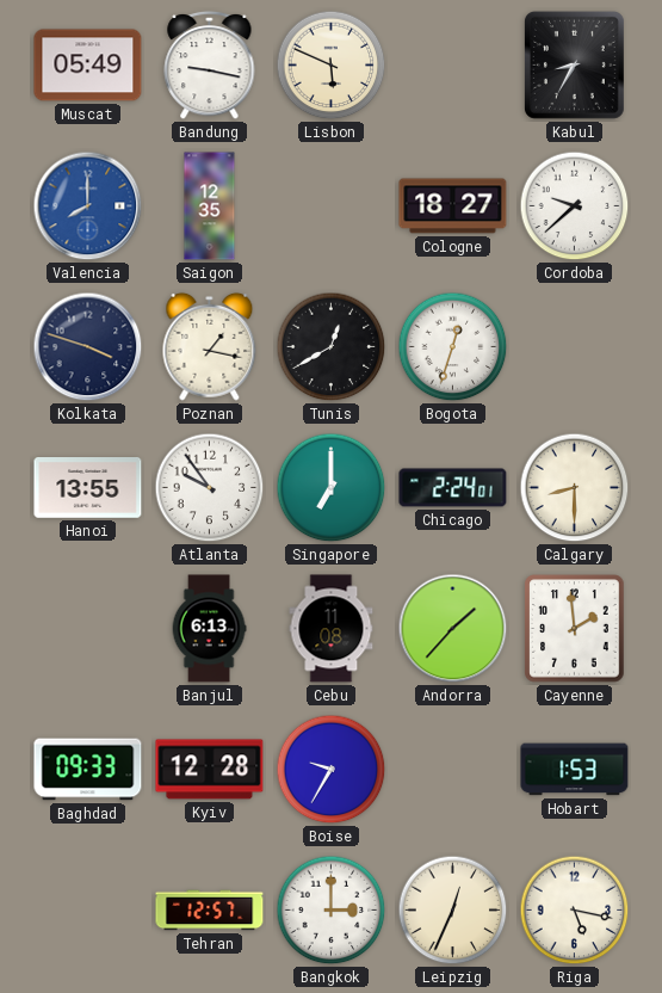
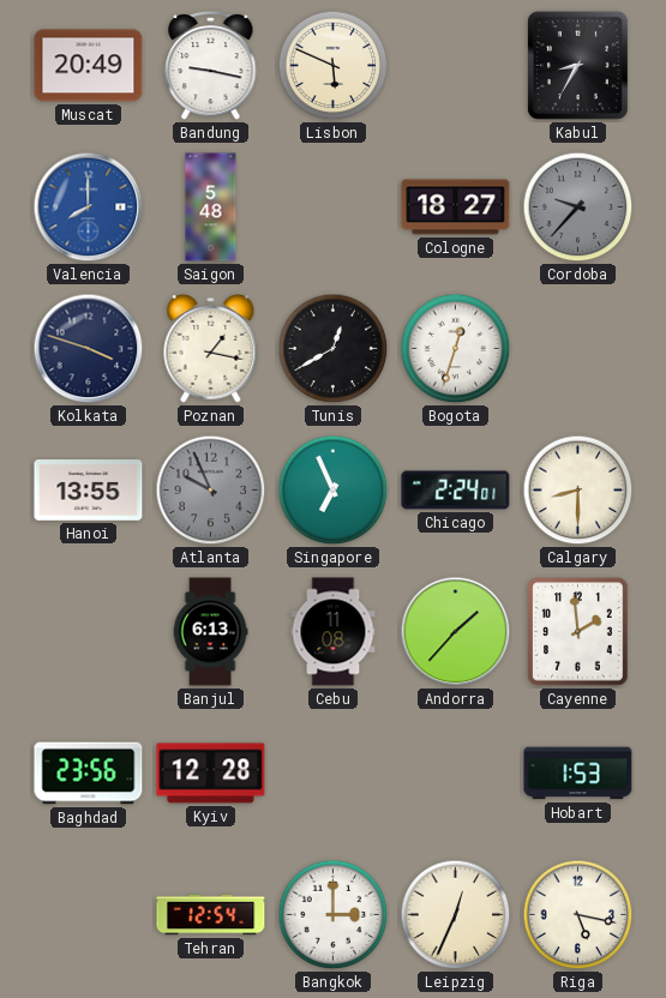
Muscat: 05:49 -> 20:49
Saigon: 12:35 -> 5:48
Cordoba: 9:38 -> 9:37
Cordoba dial: white -> grey
Atlanta: 9:54 -> 9:56
Atlanta dial: white -> grey
Singapore: 7:00 -> 6:56
Baghdad: 09:33 -> 23:56
Boise: 9:35 -> none
Tehran: 12:57 -> 12:54
